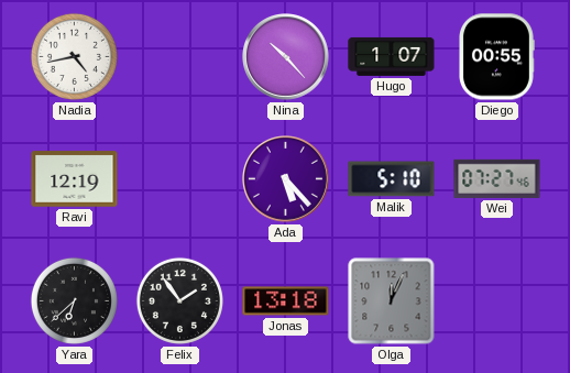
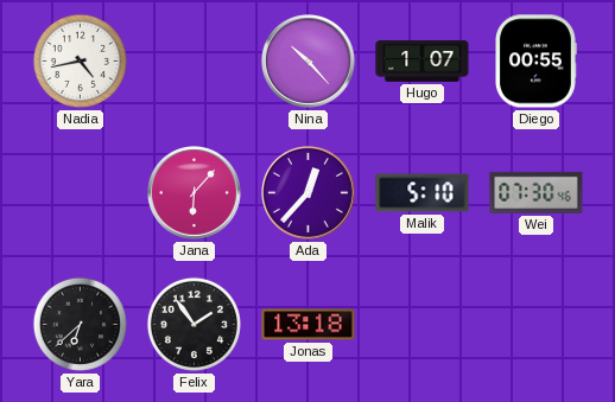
Ravi: 12:19 -> none
Jana: none -> 6:07
Ada: 5:23 -> 12:37
Wei: 07:27 -> 07:30
Olga: 12:04 -> none
